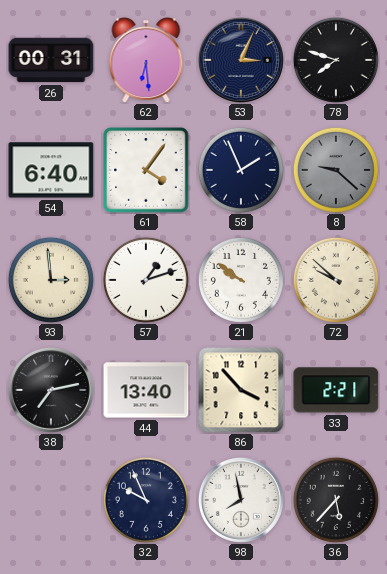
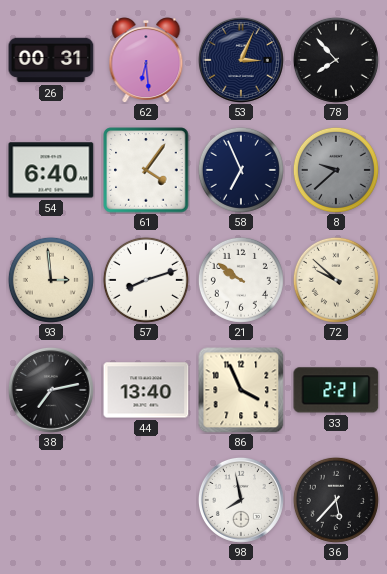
78: 7:48 -> 7:53
58: 1:56 -> 6:56
8: 9:22 -> 9:38
57: 1:12 -> 8:12
86: 3:53 -> 3:56
32: 9:56 -> none
